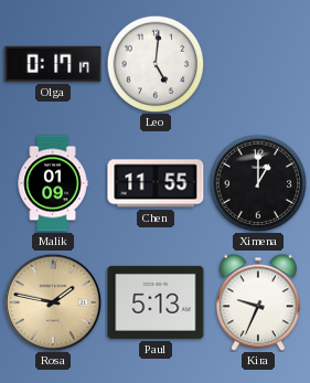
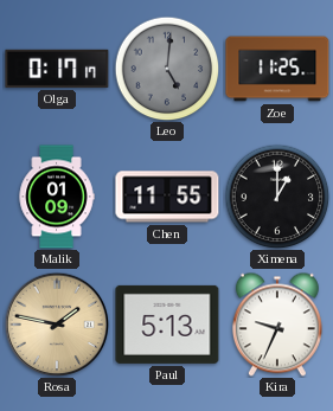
Leo dial: white -> grey
Zoe: none -> 11:25
